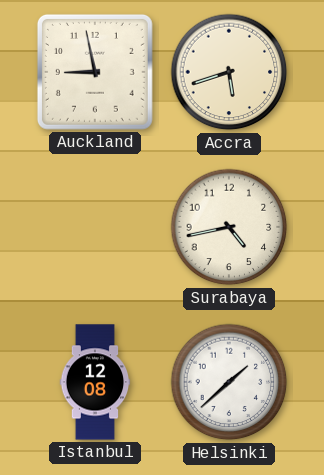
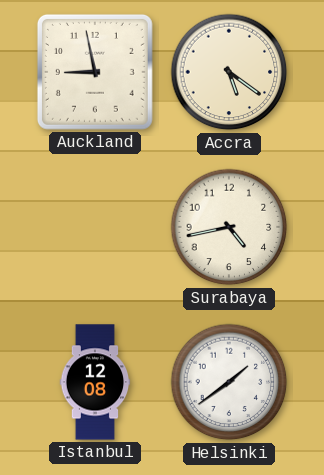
Accra: 5:42 -> 5:21
Helsinki: 1:38 -> 1:39
